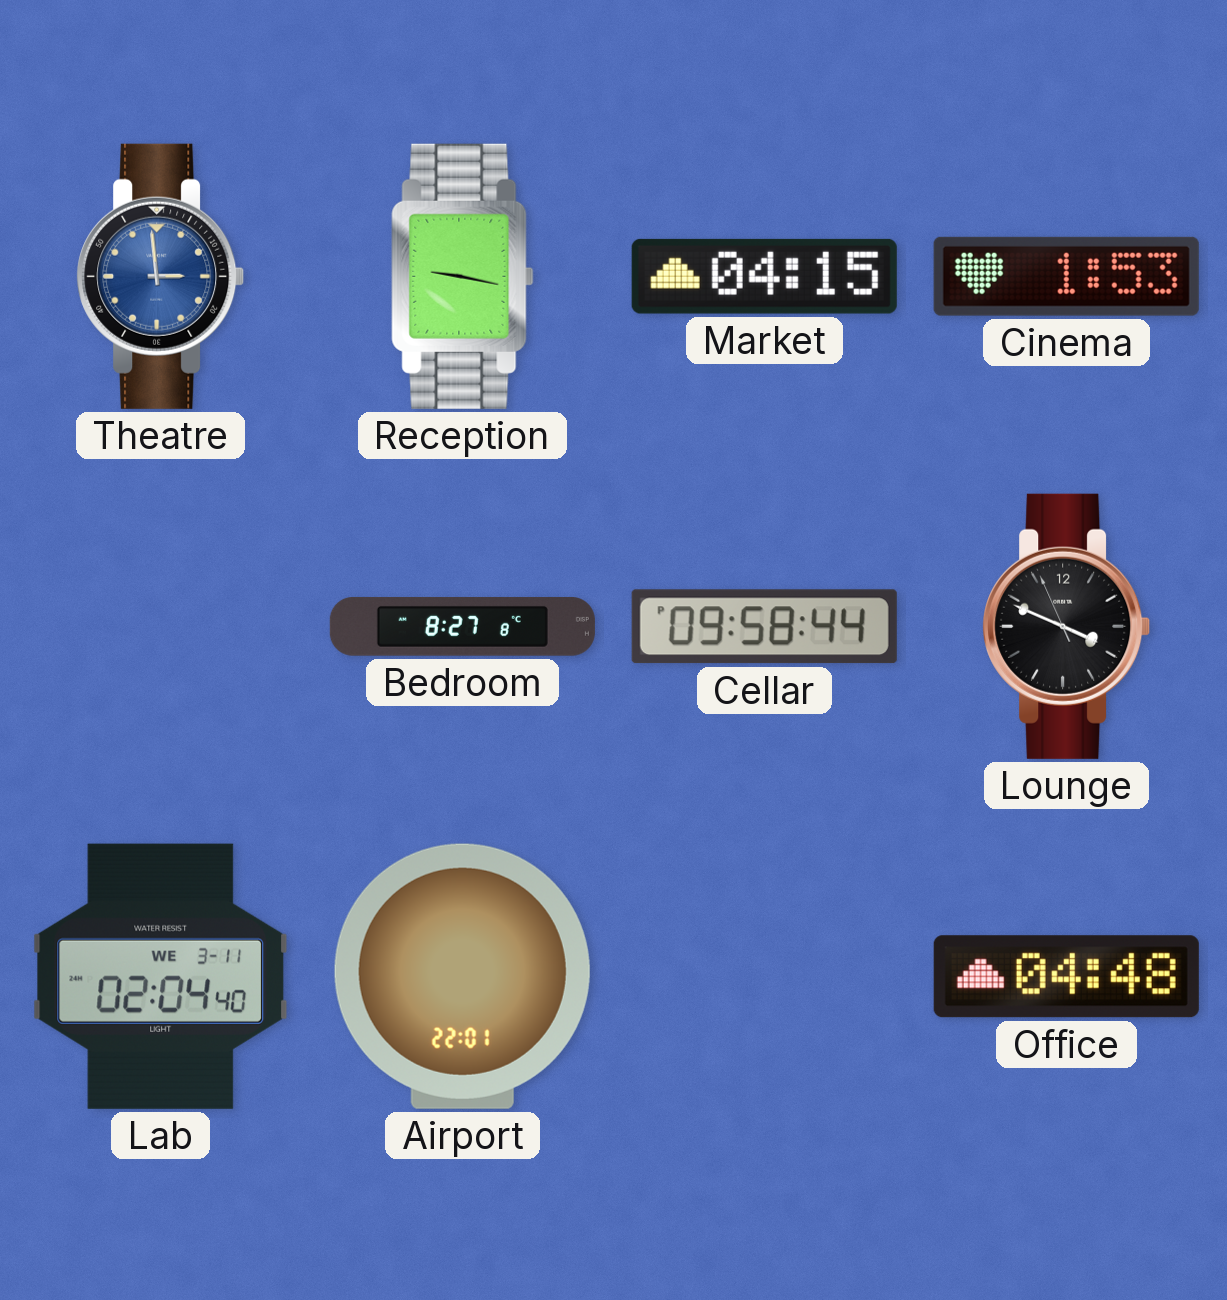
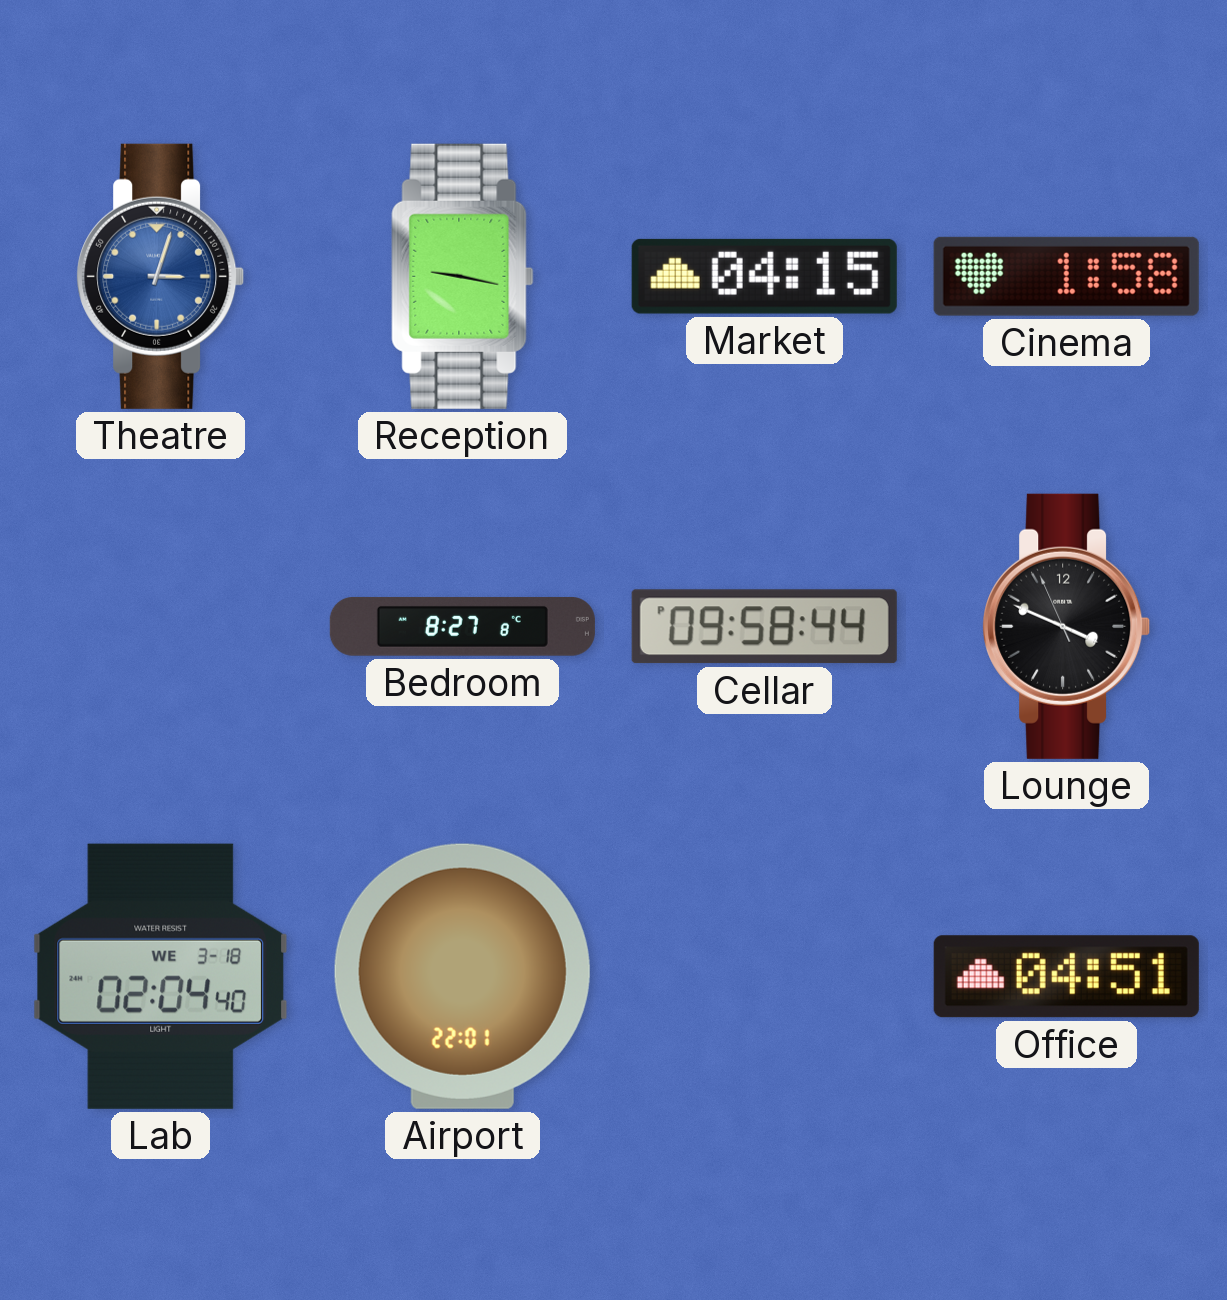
Theatre: 2:59 -> 3:03
Cinema: 1:53 -> 1:58
Lab date: WE 3-11 -> WE 3-18
Office: 04:48 -> 04:51
